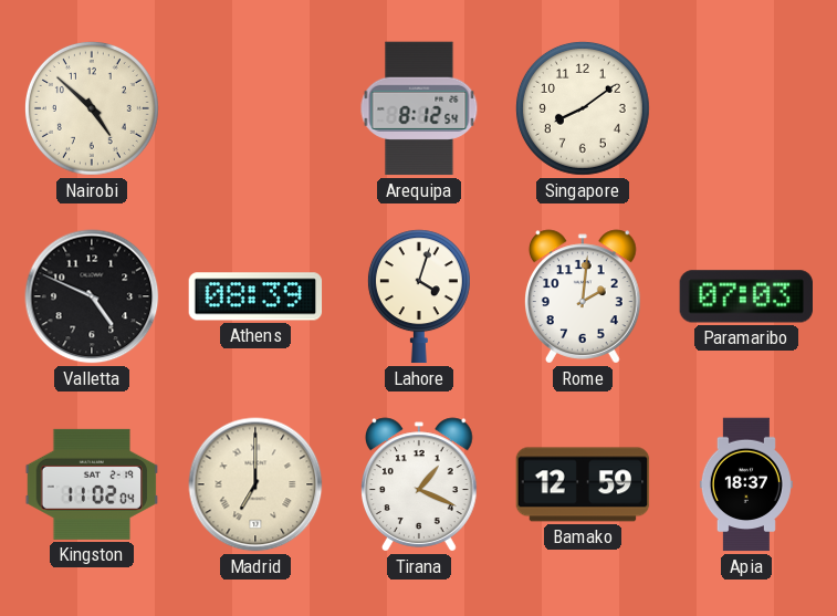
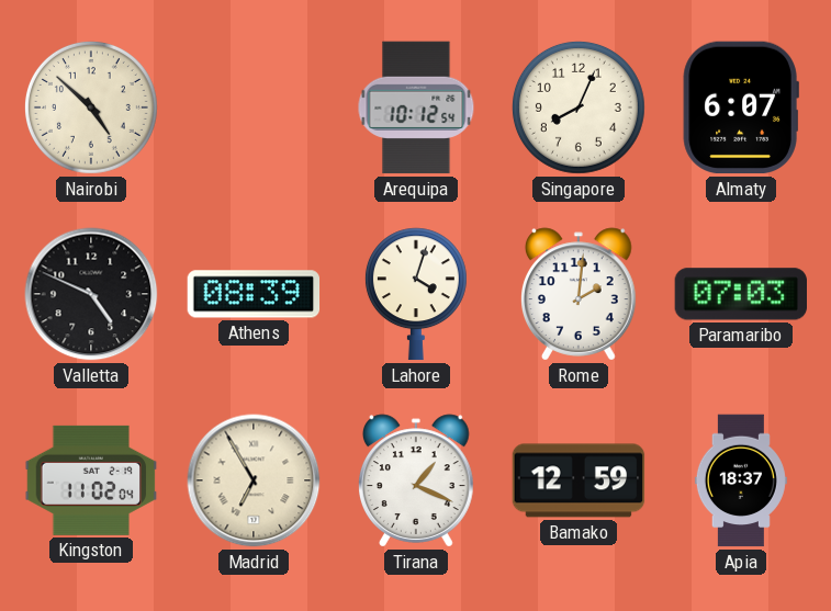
Arequipa: 8:12 -> 10:12
Singapore: 8:09 -> 8:04
Almaty: none -> 6:07
Madrid: 7:00 -> 6:55
